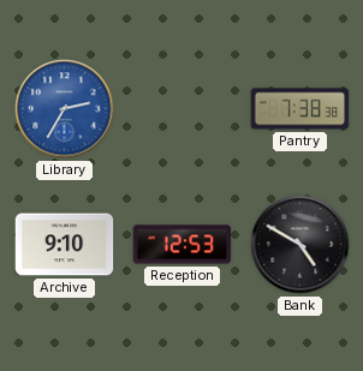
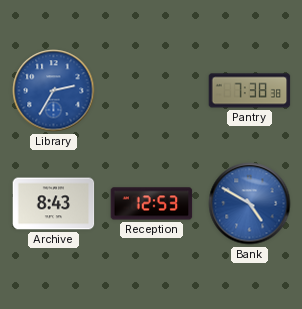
Archive: 9:10 -> 8:43
Bank dial: black -> blue
